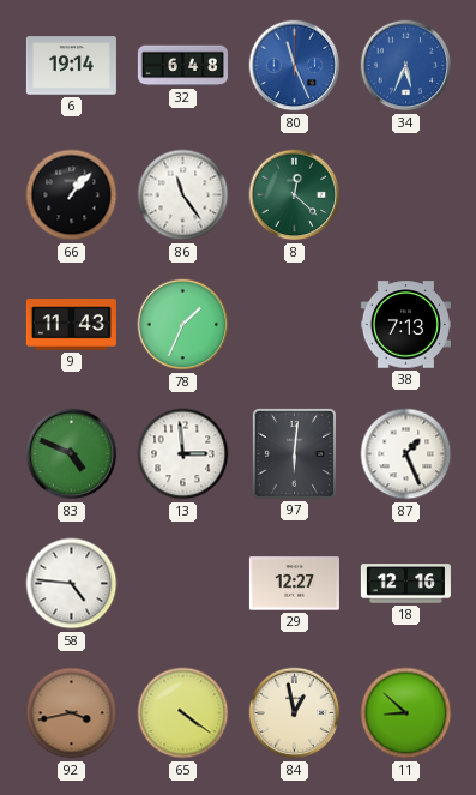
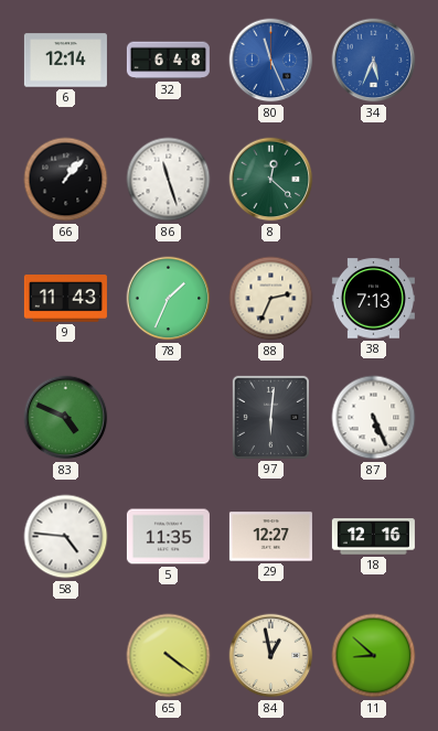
6: 19:14 -> 12:14
86: 11:24 -> 11:27
88: none -> 2:34
13: 2:59 -> none
87: 1:26 -> 5:26
5: none -> 11:35
92: 3:43 -> none
